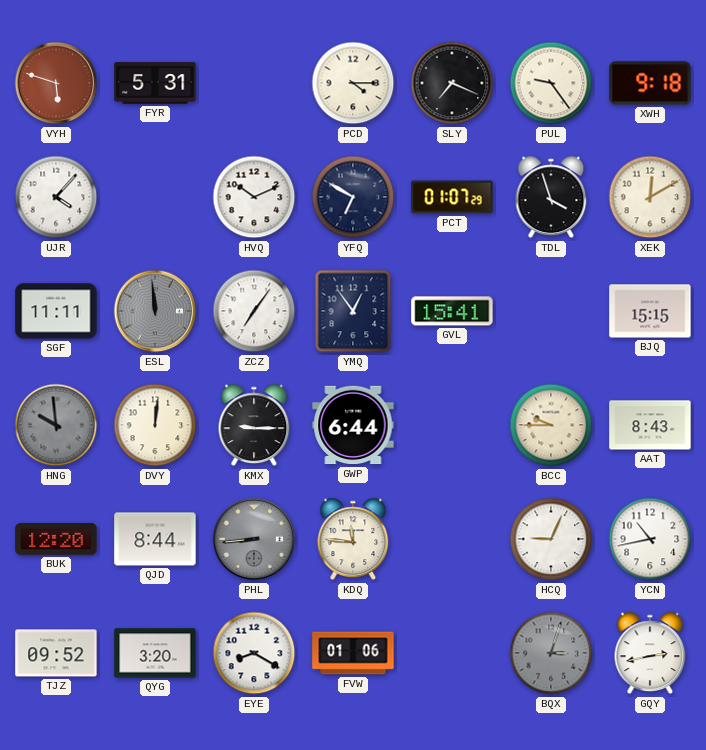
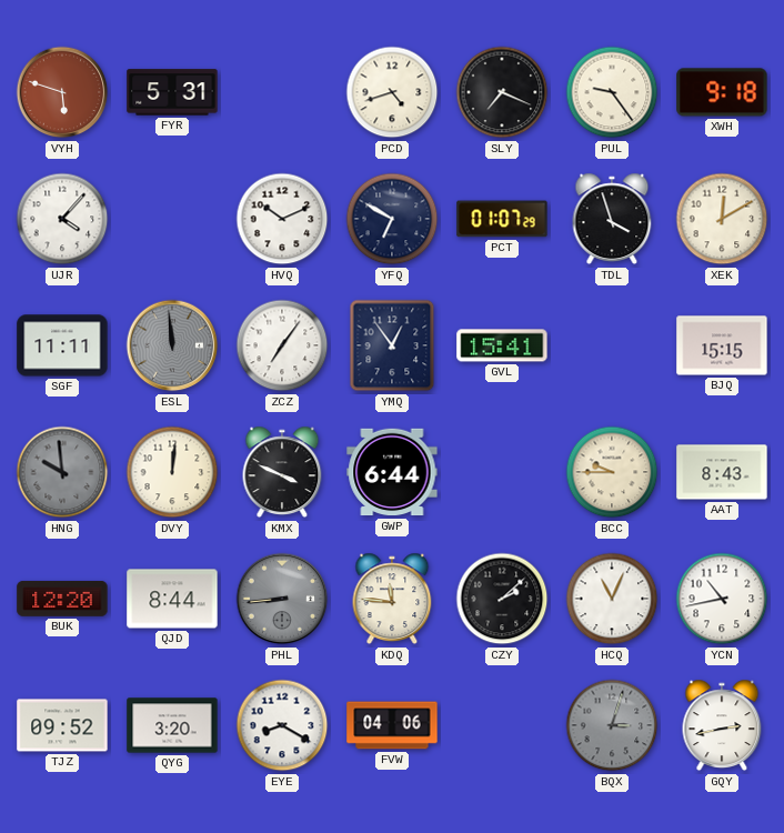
PCD: 4:15 -> 4:42
KMX: 9:15 -> 3:49
CZY: none -> 2:08
HCQ: 9:04 -> 11:04
FVW: 01:06 -> 04:06
